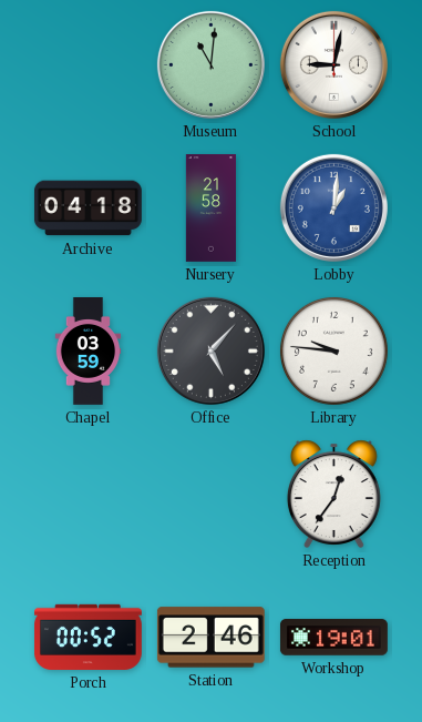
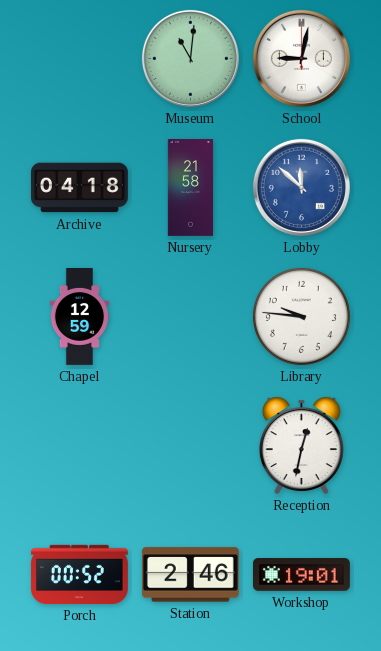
Lobby: 1:01 -> 11:52
Chapel: 03:59 -> 12:59
Office: 5:07 -> none
Reception: 12:36 -> 12:32
